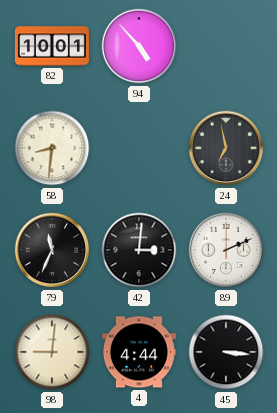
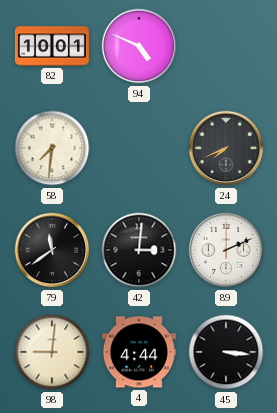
94: 4:53 -> 4:49
58: 8:31 -> 7:31
24: 6:58 -> 7:41
79: 11:34 -> 11:39
